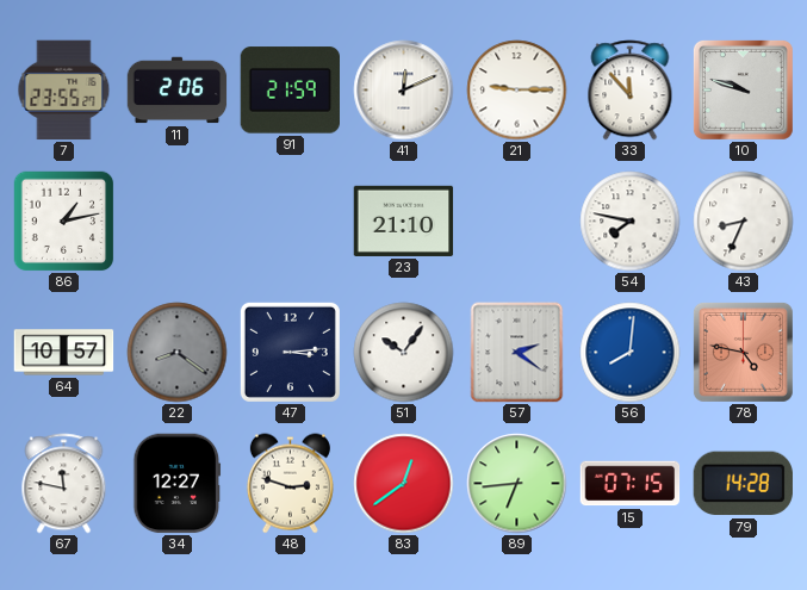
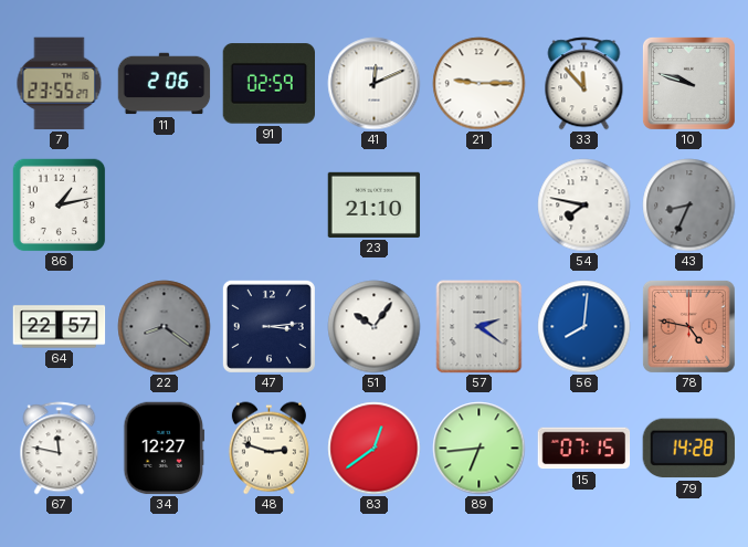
91: 21:59 -> 02:59
43 dial: white -> grey
64: 10:57 -> 22:57
